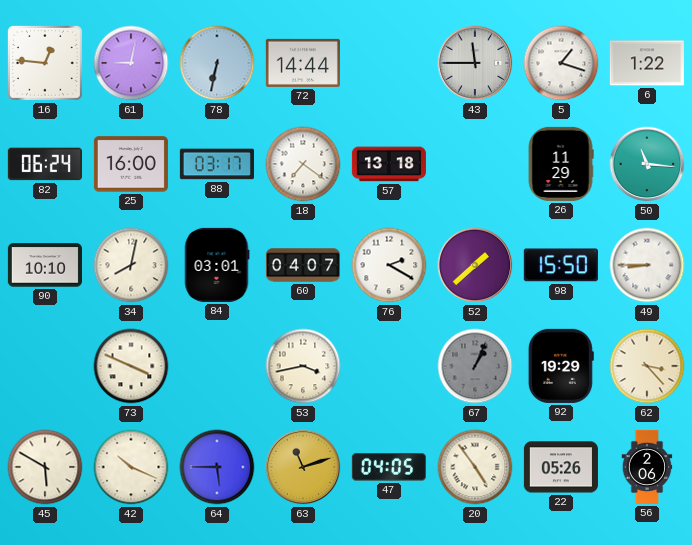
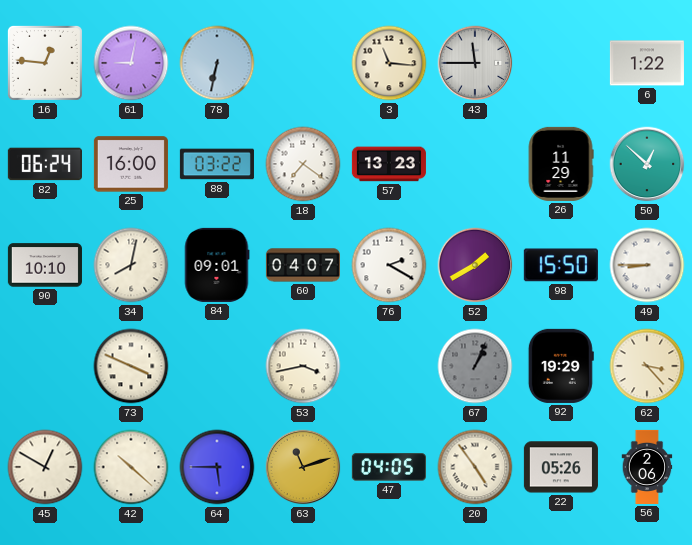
72: 14:44 -> none
3: none -> 11:16
5: 1:18 -> none
88: 03:17 -> 03:22
57: 13:18 -> 13:23
50: 11:16 -> 12:52
84: 03:01 -> 09:01
52: 1:38 -> 1:40
45: 5:50 -> 12:50
42: 10:19 -> 10:22
